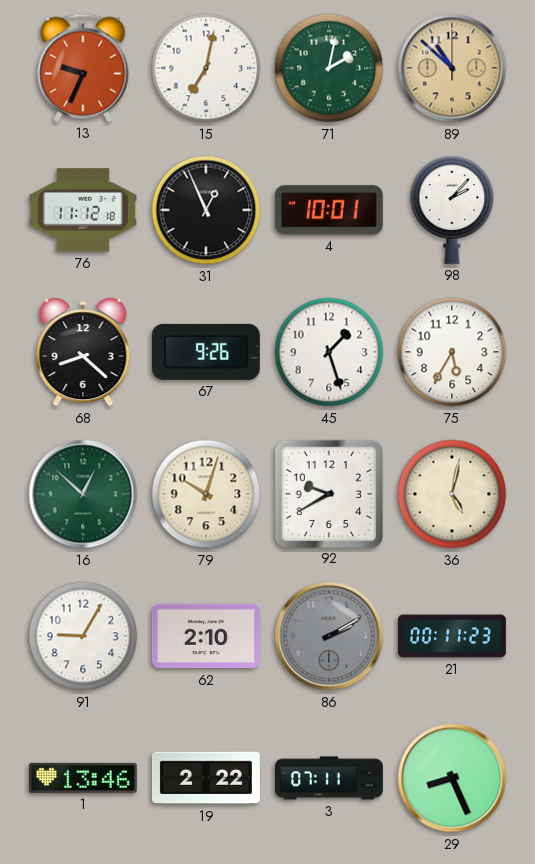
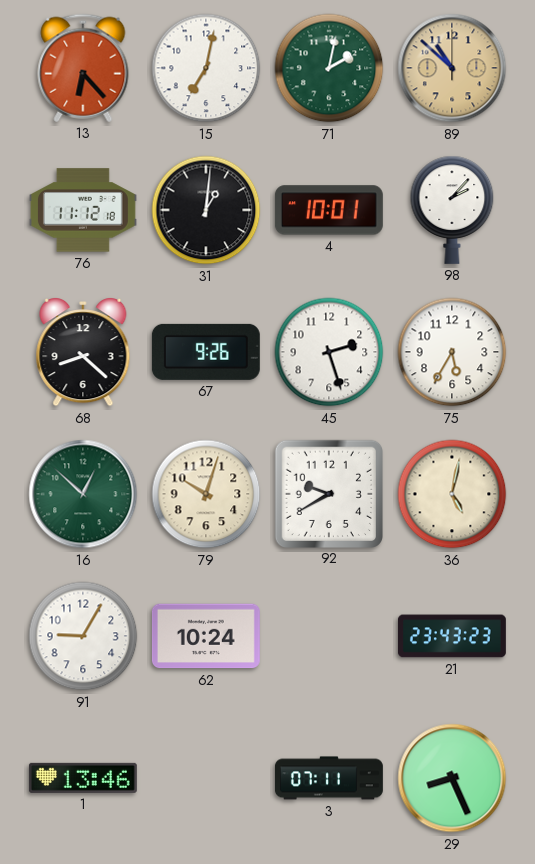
13: 9:34 -> 6:23
31: 12:56 -> 1:01
45: 1:27 -> 2:27
62: 2:10 -> 10:24
86: 2:10 -> none
21: 00:11 -> 23:43
19: 2:22 -> none
